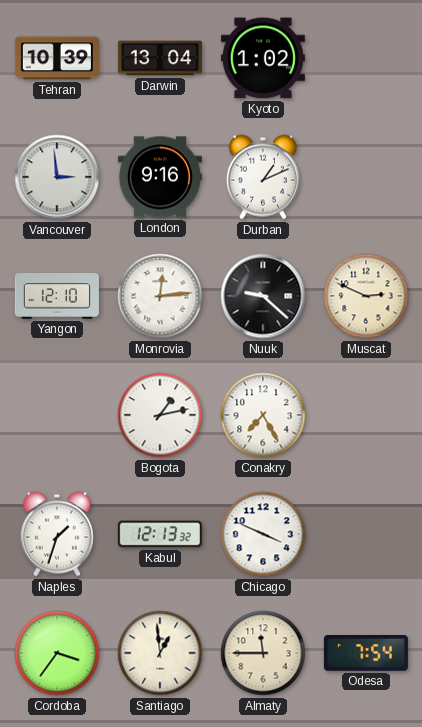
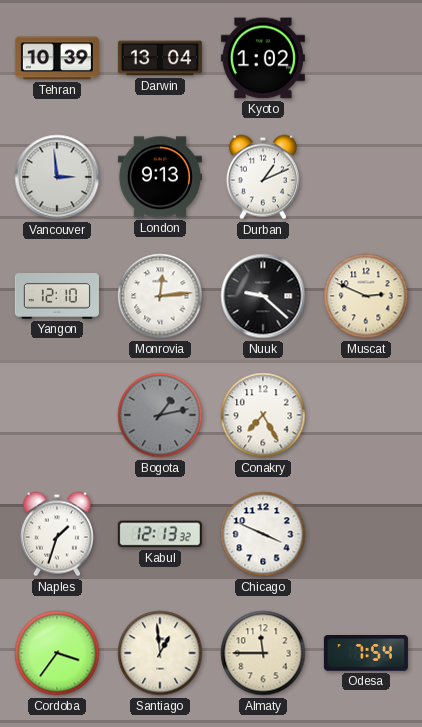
London: 9:16 -> 9:13
Bogota dial: white -> grey
